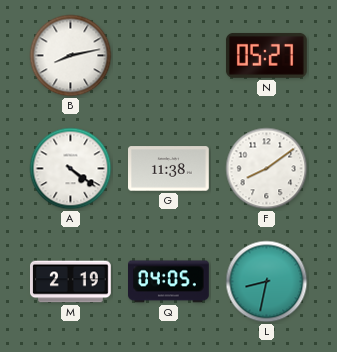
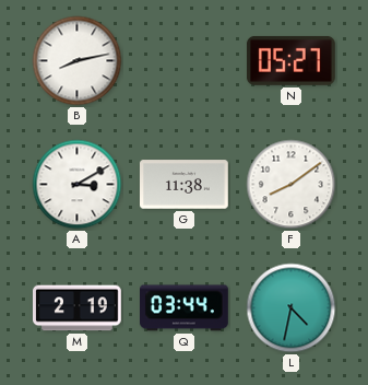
A: 4:21 -> 3:10
Q: 04:05 -> 03:44
L: 8:32 -> 4:32
